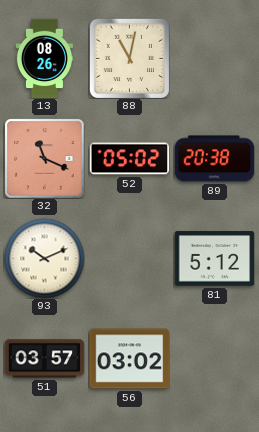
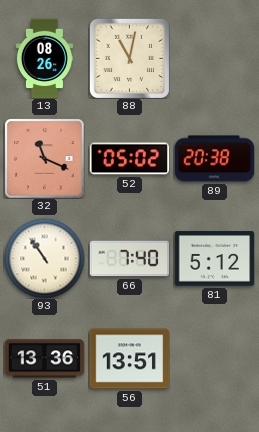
93: 10:11 -> 10:54
66: none -> 7:40
51: 03:57 -> 13:36
56: 03:02 -> 13:51
